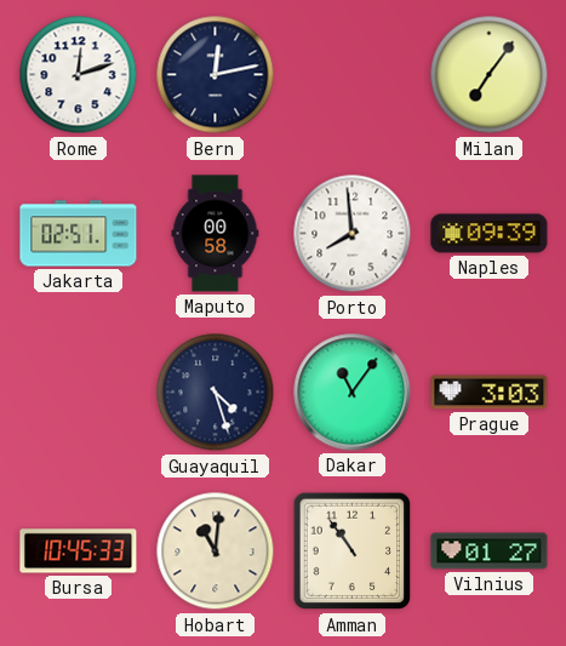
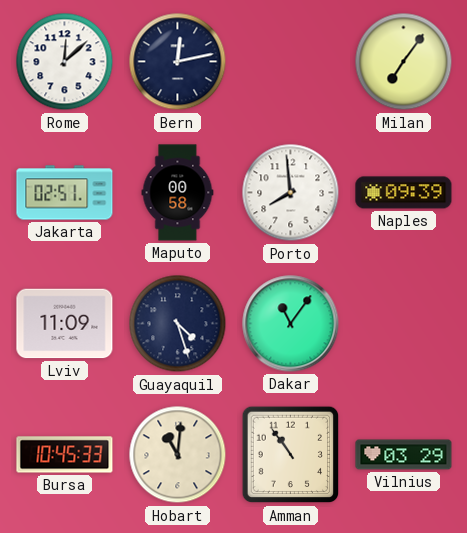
Rome: 12:12 -> 12:08
Lviv: none -> 11:09
Prague: 3:03 -> none
Vilnius: 01:27 -> 03:29
